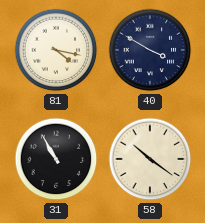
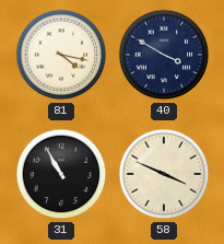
58: 10:21 -> 3:49
